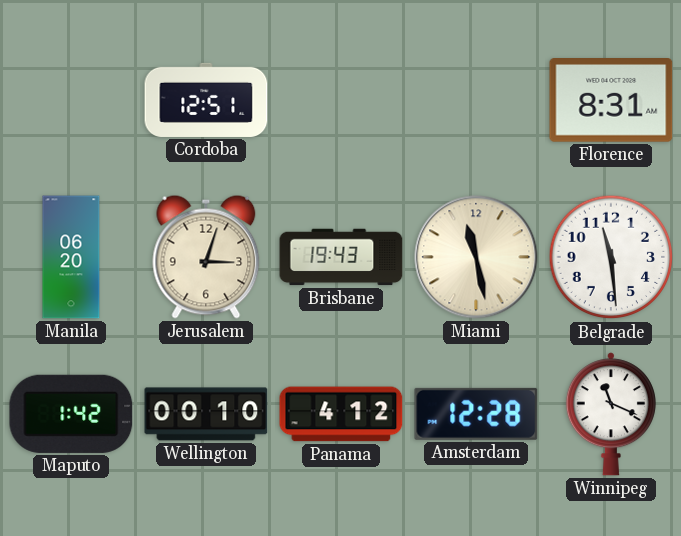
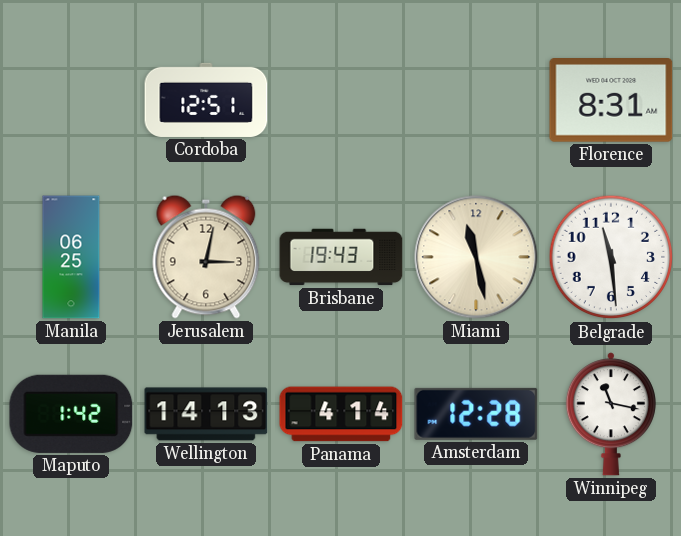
Manila: 06:20 -> 06:25
Jerusalem: 3:03 -> 3:02
Wellington: 00:10 -> 14:13
Panama: 4:12 -> 4:14
Winnipeg: 11:19 -> 11:17
